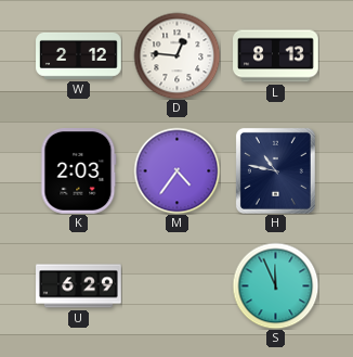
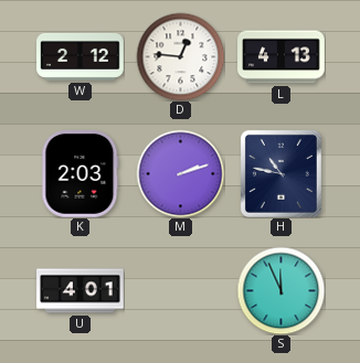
L: 8:13 -> 4:13
M: 4:36 -> 2:12
U: 6:29 -> 4:01
